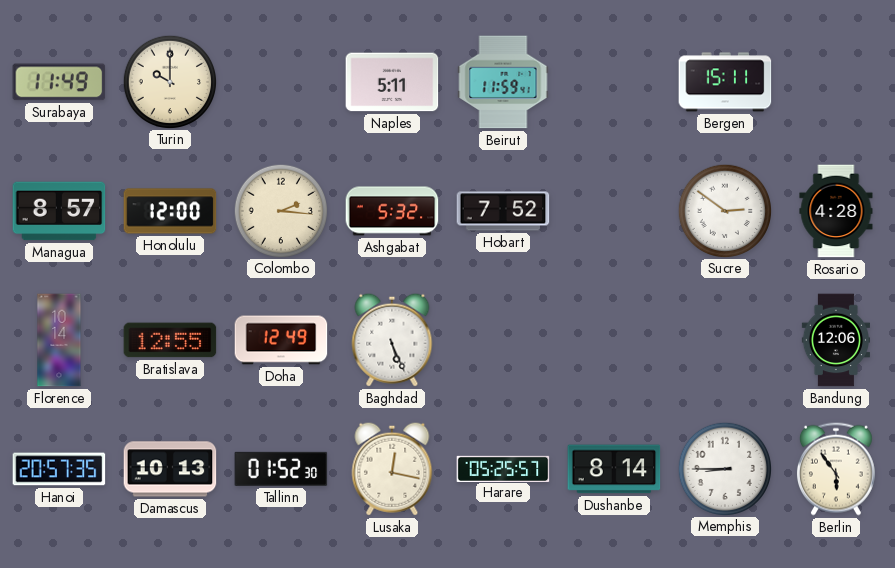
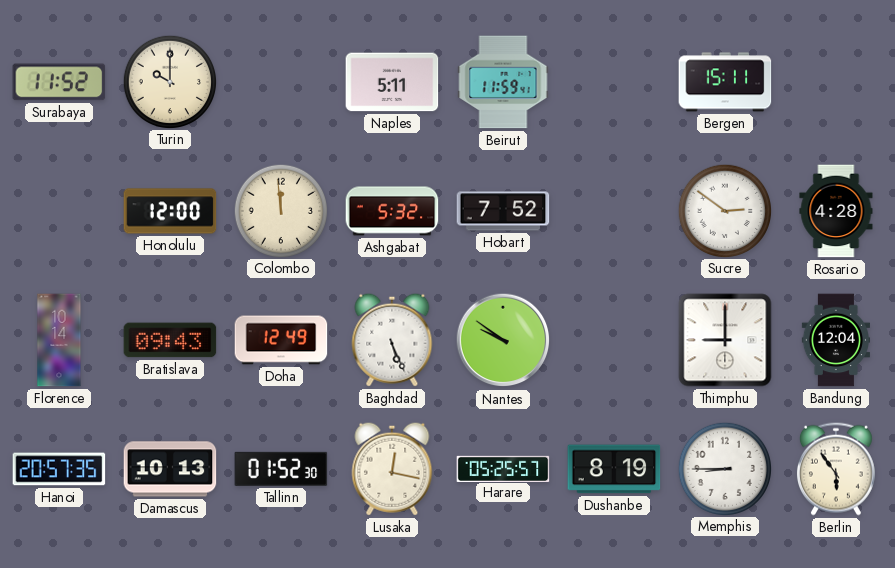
Surabaya: 11:49 -> 11:52
Managua: 8:57 -> none
Colombo: 2:16 -> 11:59
Bratislava: 12:55 -> 09:43
Nantes: none -> 9:51
Thimphu: none -> 9:00
Bandung: 12:06 -> 12:04
Dushanbe: 8:14 -> 8:19
